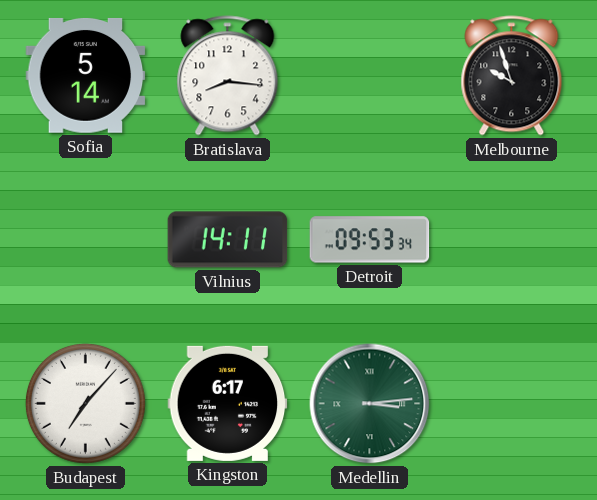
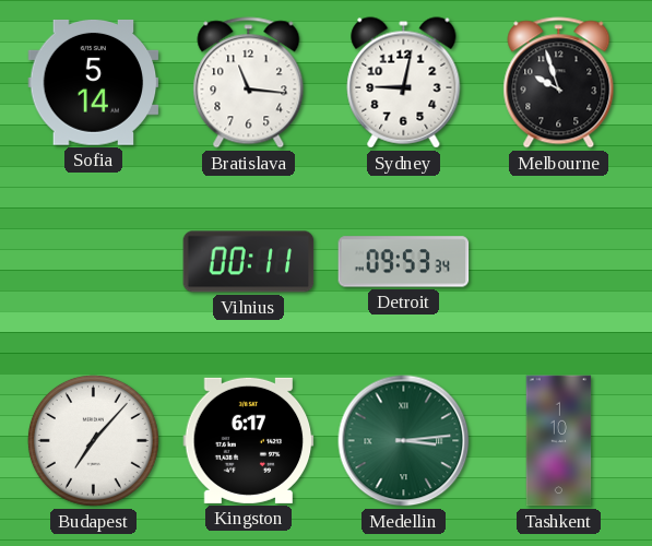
Bratislava: 8:16 -> 11:16
Sydney: none -> 9:02
Vilnius: 14:11 -> 00:11
Tashkent: none -> 1:10
